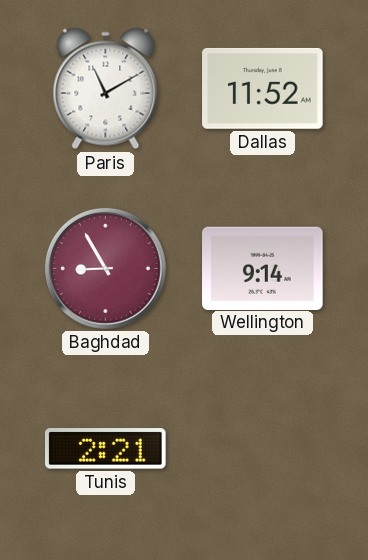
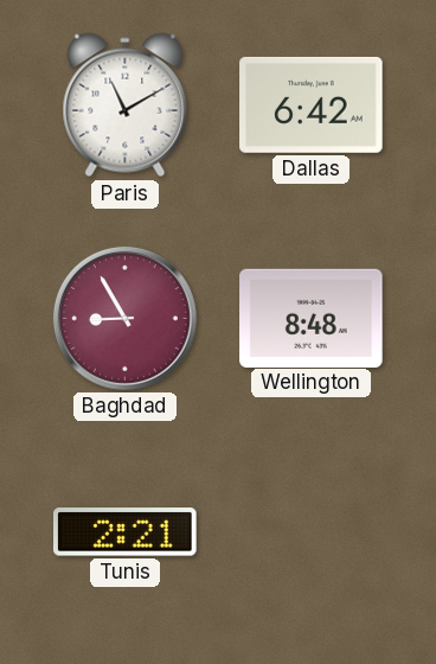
Dallas: 11:52 -> 6:42
Wellington: 9:14 -> 8:48
